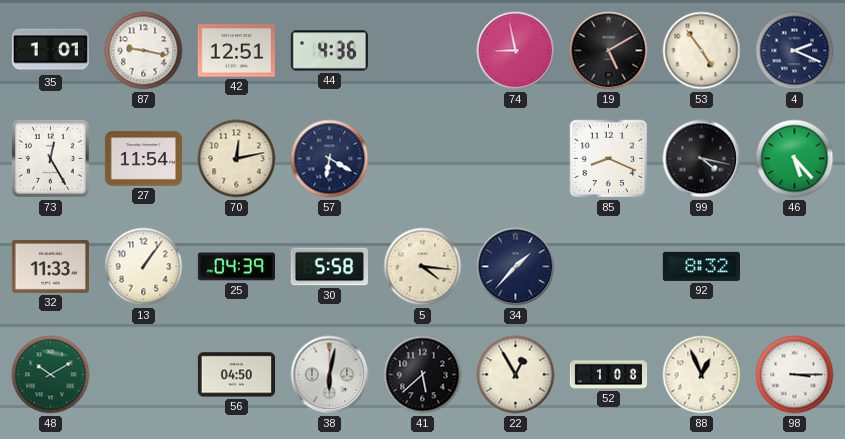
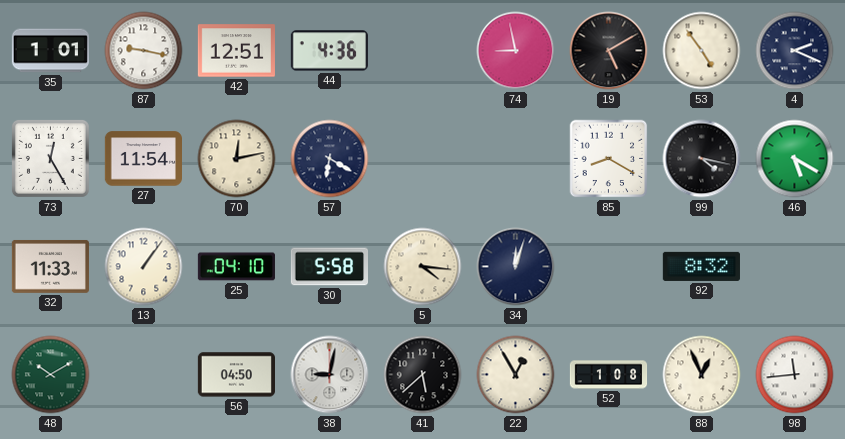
85: 8:19 -> 8:20
46: 5:23 -> 5:20
25: 04:39 -> 04:10
34: 1:37 -> 12:03
38: 6:02 -> 9:02
98: 3:15 -> 11:44
